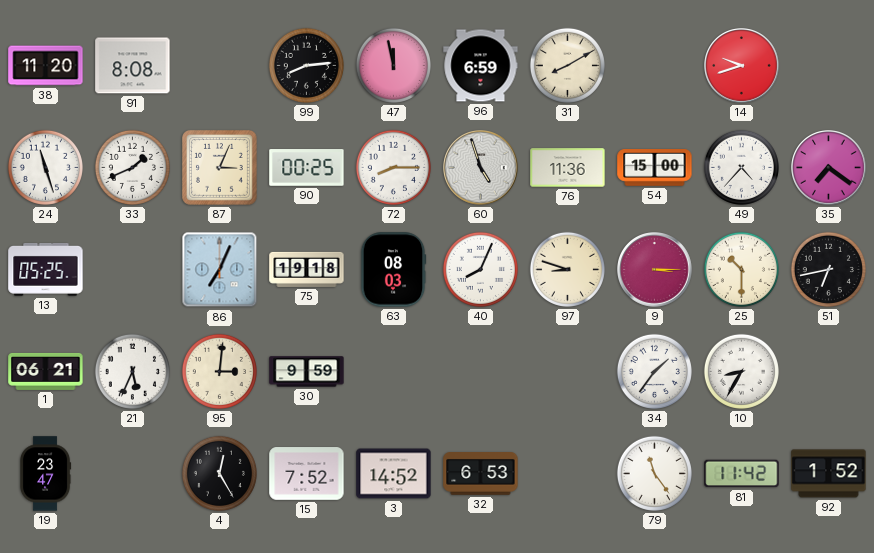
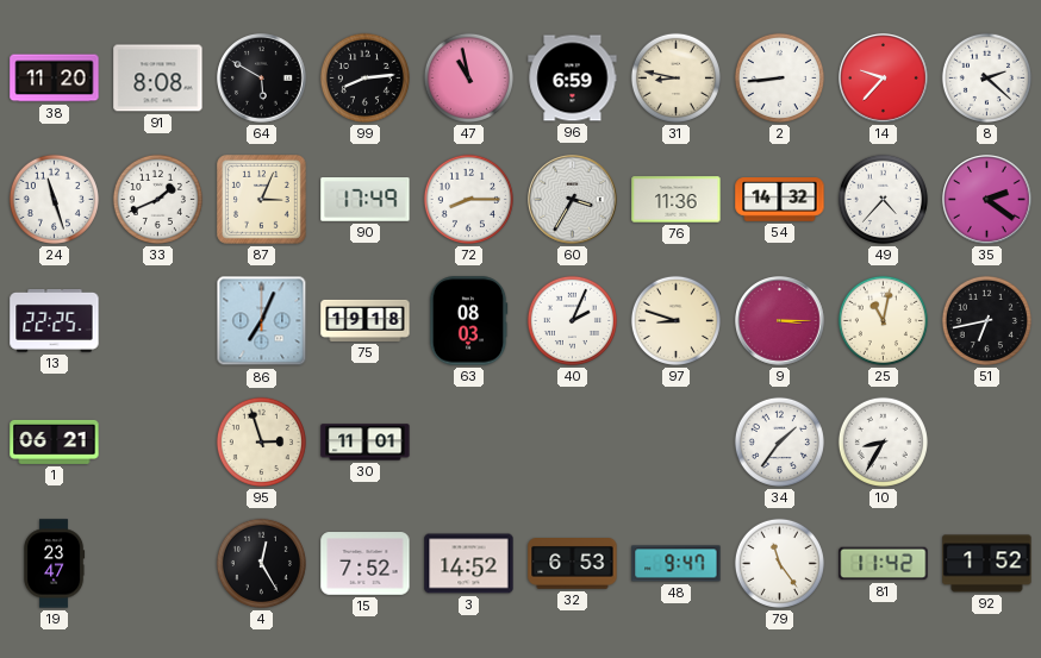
64: none -> 5:50
47: 11:58 -> 10:58
31: 8:10 -> 8:47
2: none -> 8:44
14: 9:42 -> 9:37
8: none -> 2:22
90: 00:25 -> 17:49
60: 4:57 -> 3:35
54: 15:00 -> 14:32
35: 7:21 -> 2:21
13: 05:25 -> 22:25
40: 8:04 -> 2:04
25: 10:30 -> 11:02
21: 5:34 -> none
95: 3:01 -> 2:57
30: 9:59 -> 11:01
48: none -> 9:47
